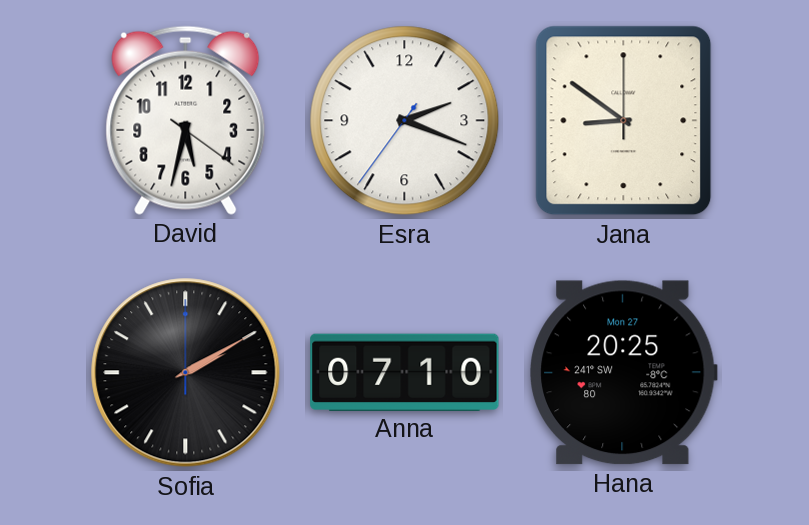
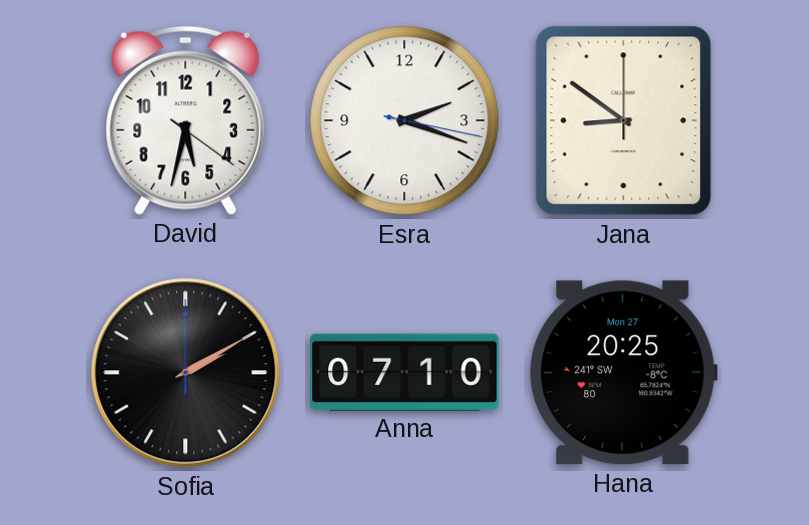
Esra: 2:18:36 -> 2:18:17
